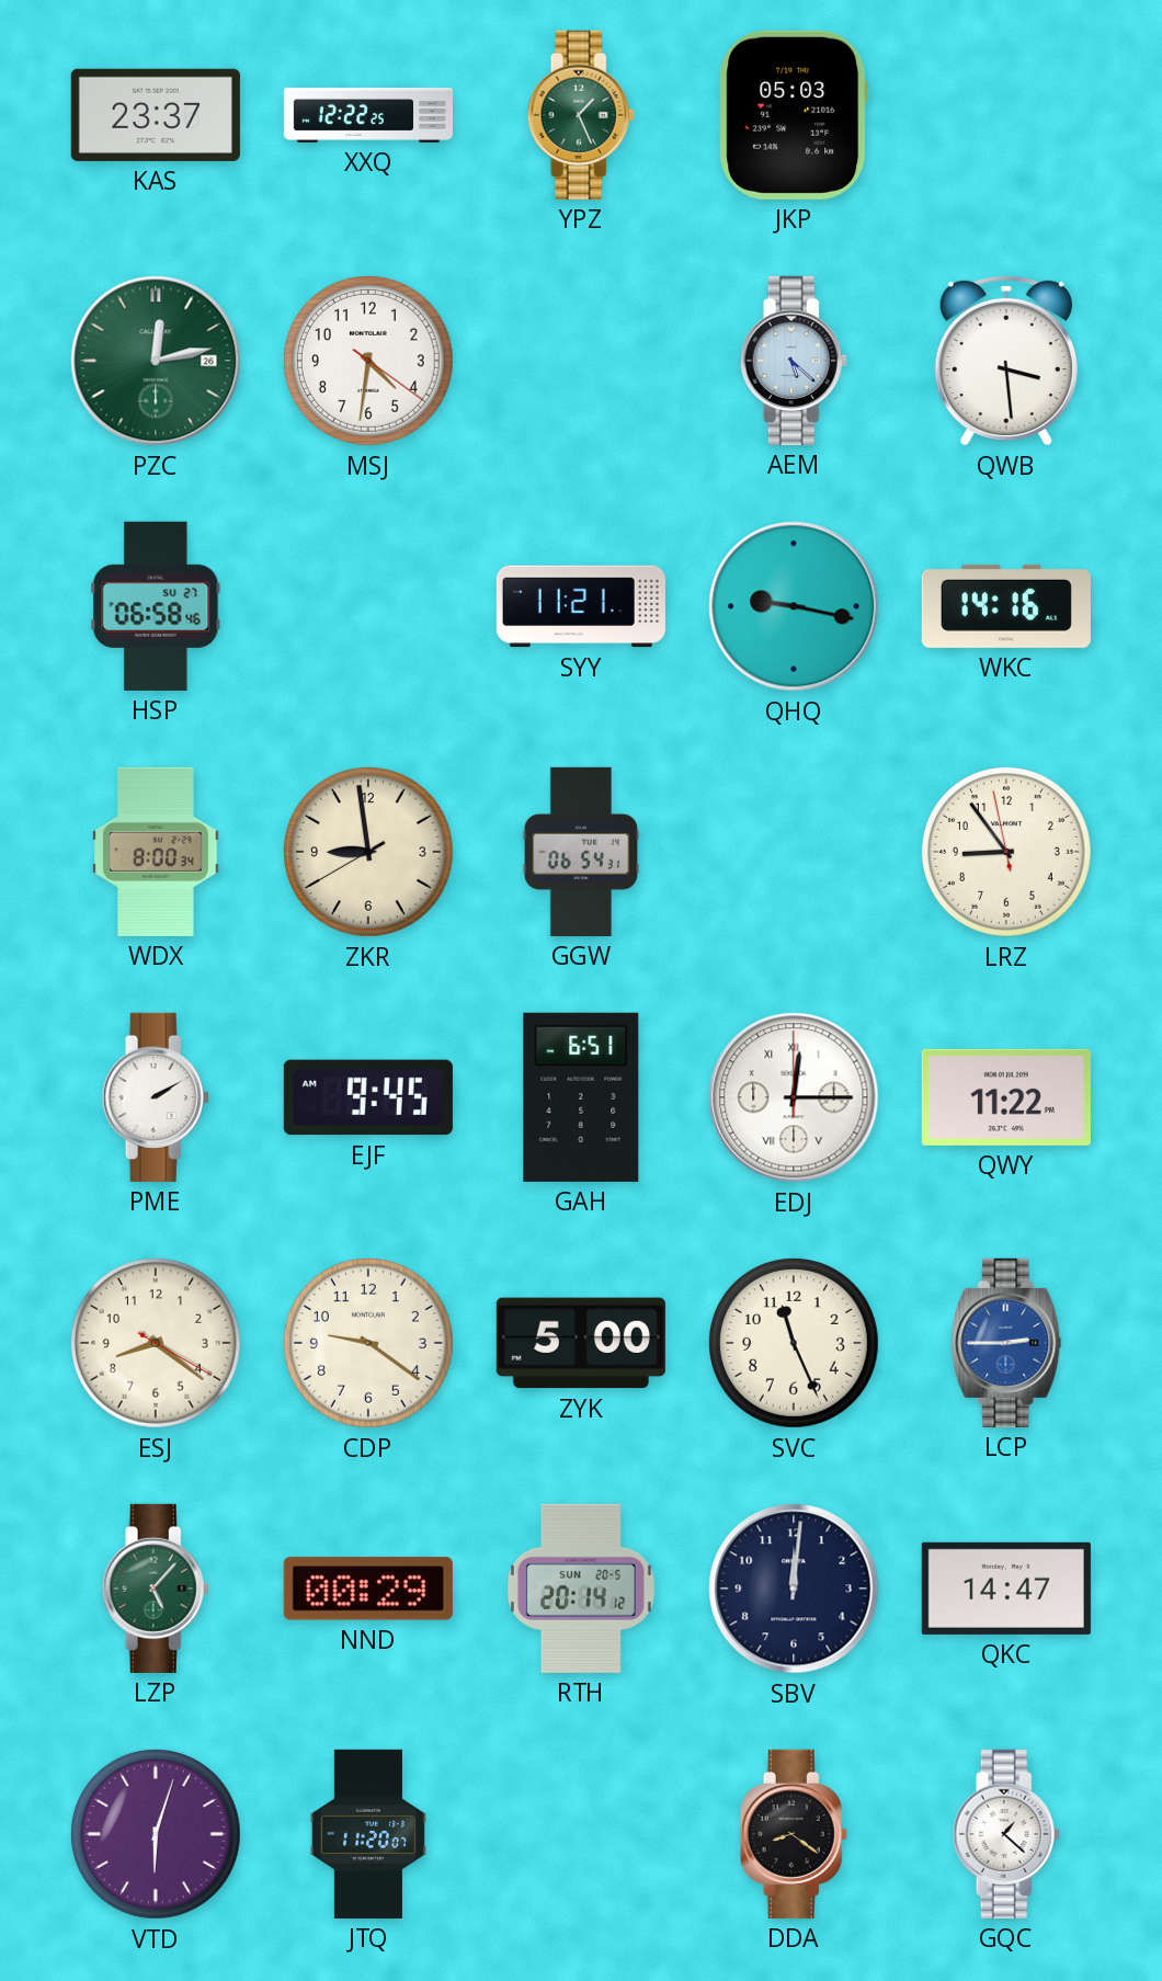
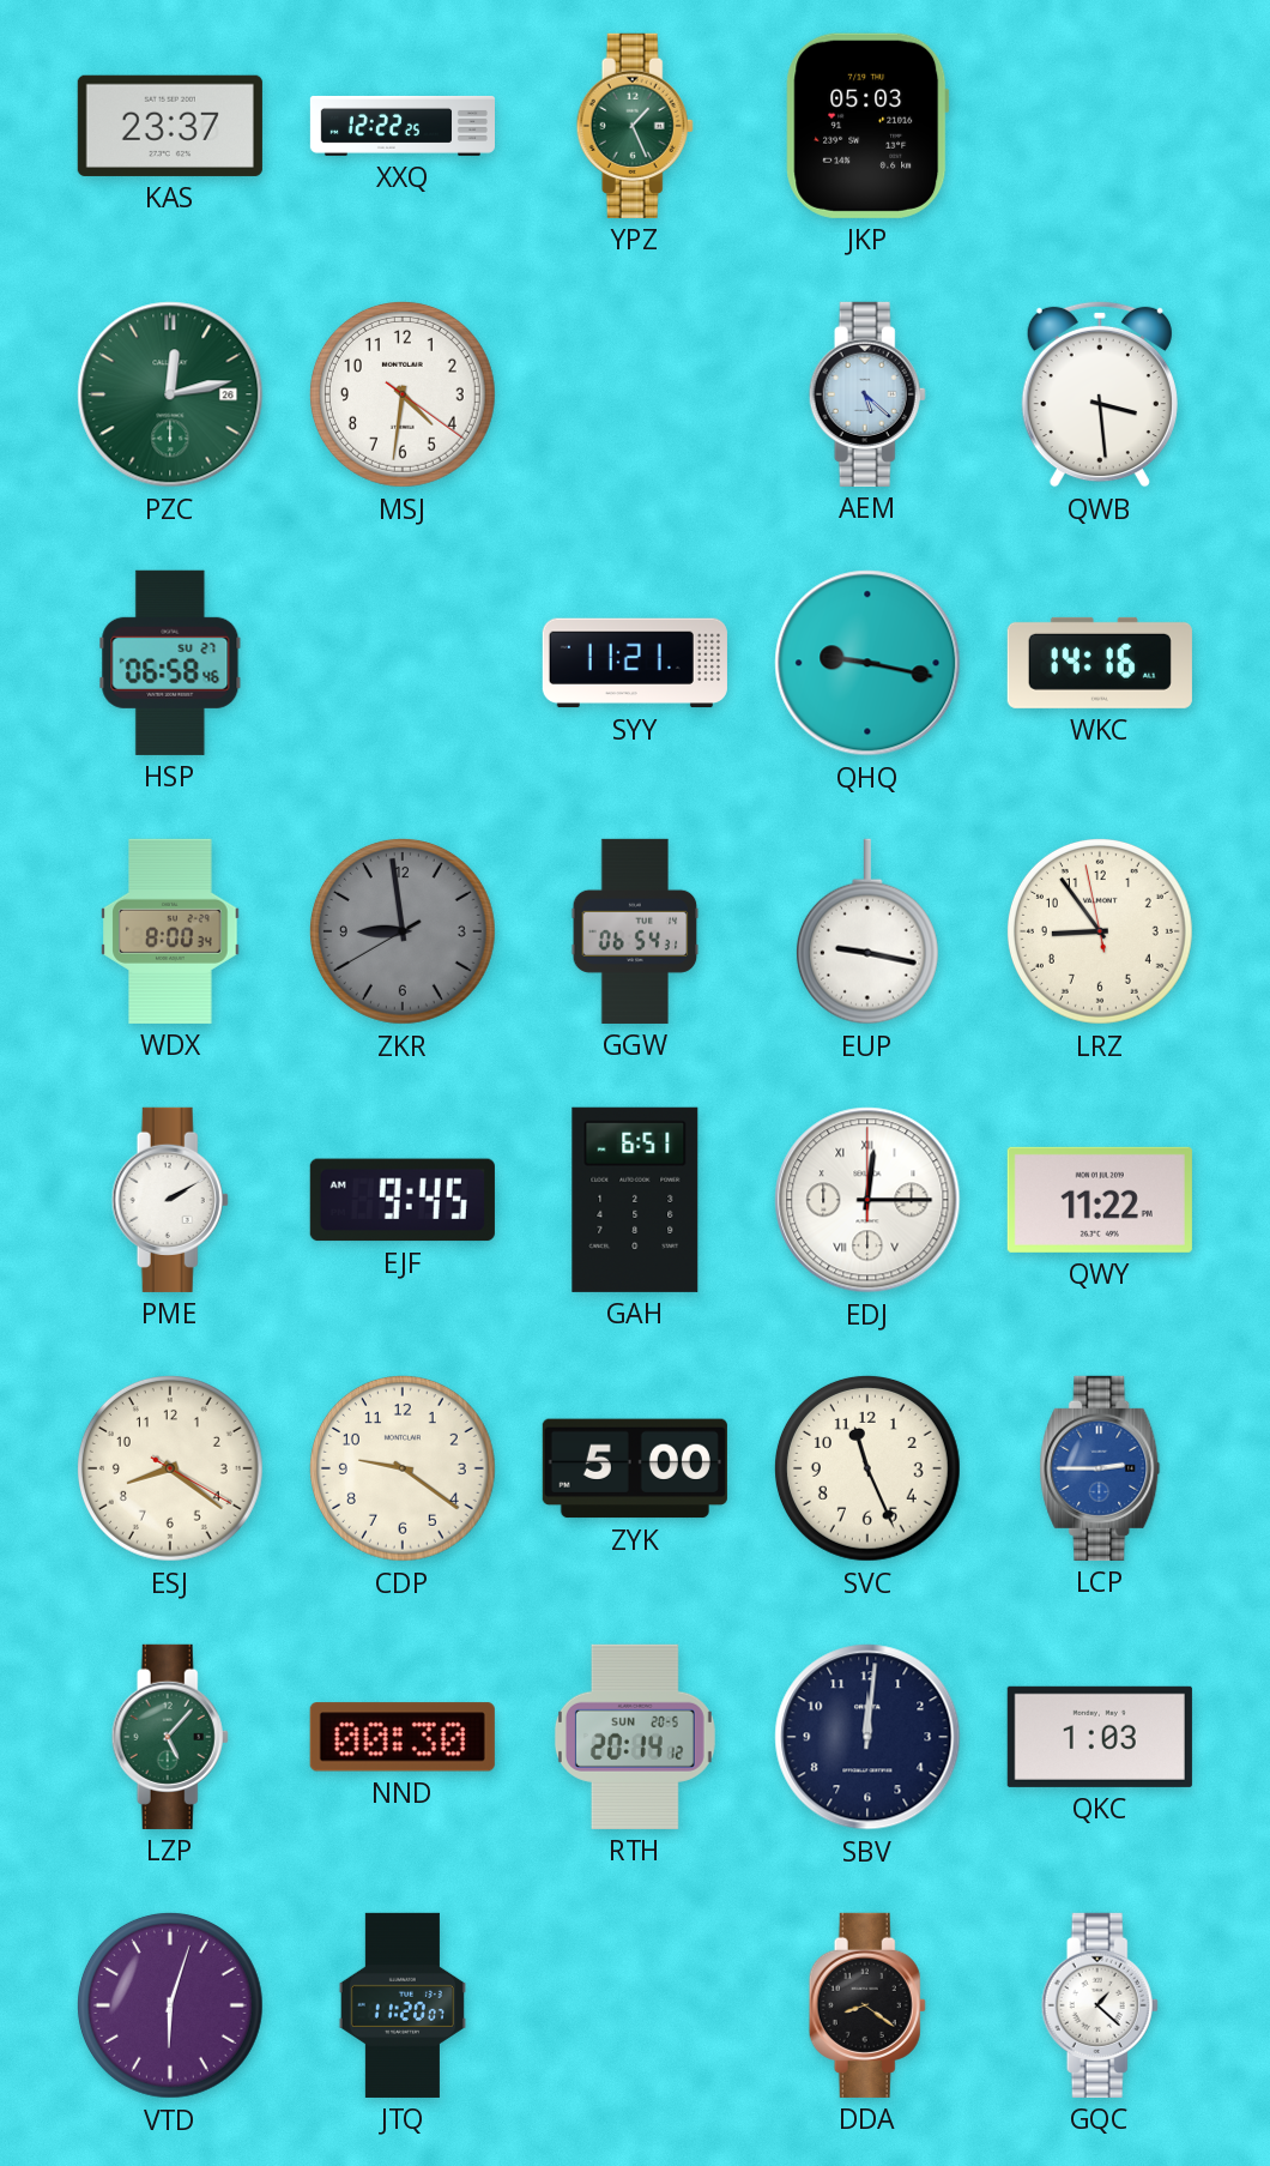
ZKR dial: cream -> grey
EUP: none -> 9:17
NND: 00:29 -> 00:30
QKC: 14:47 -> 1:03
